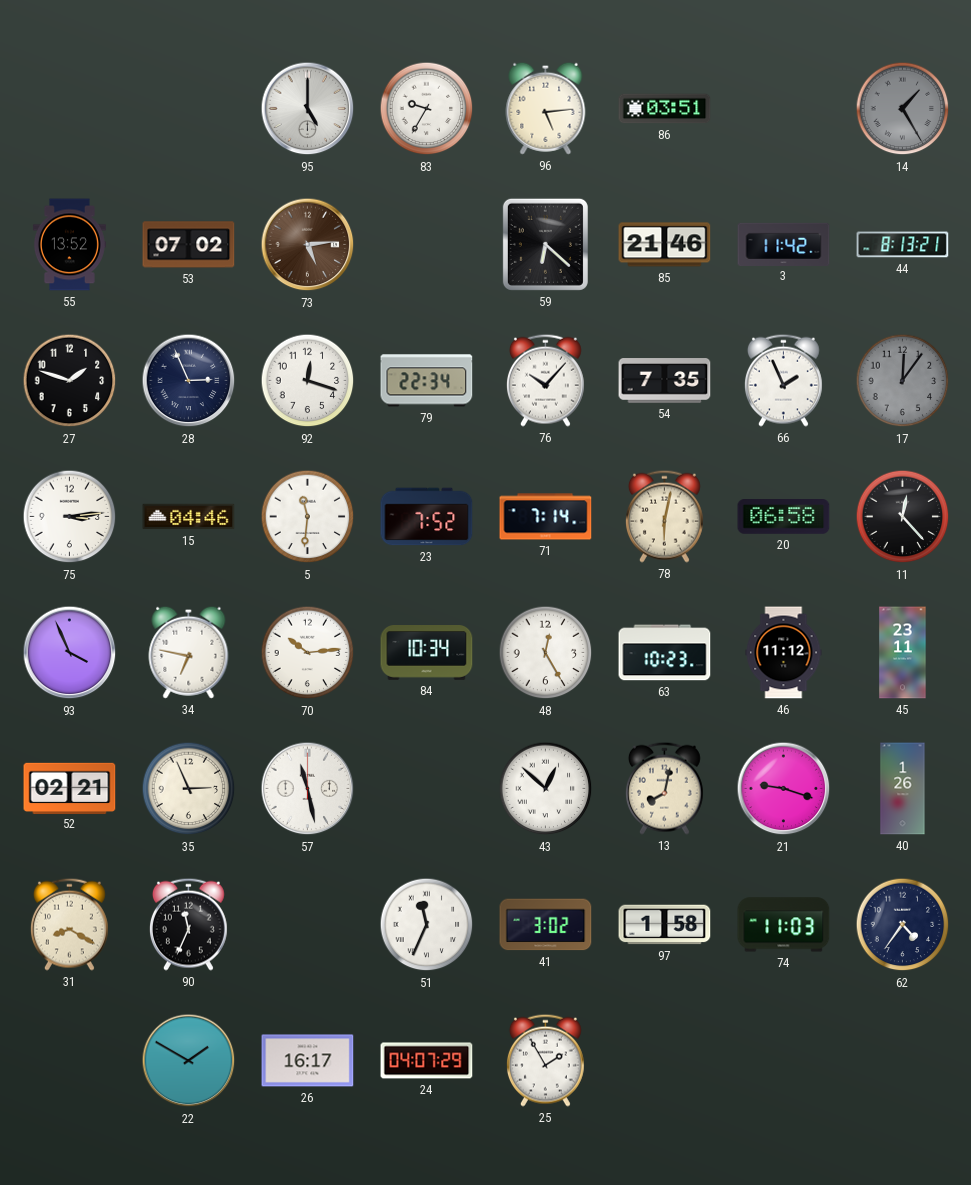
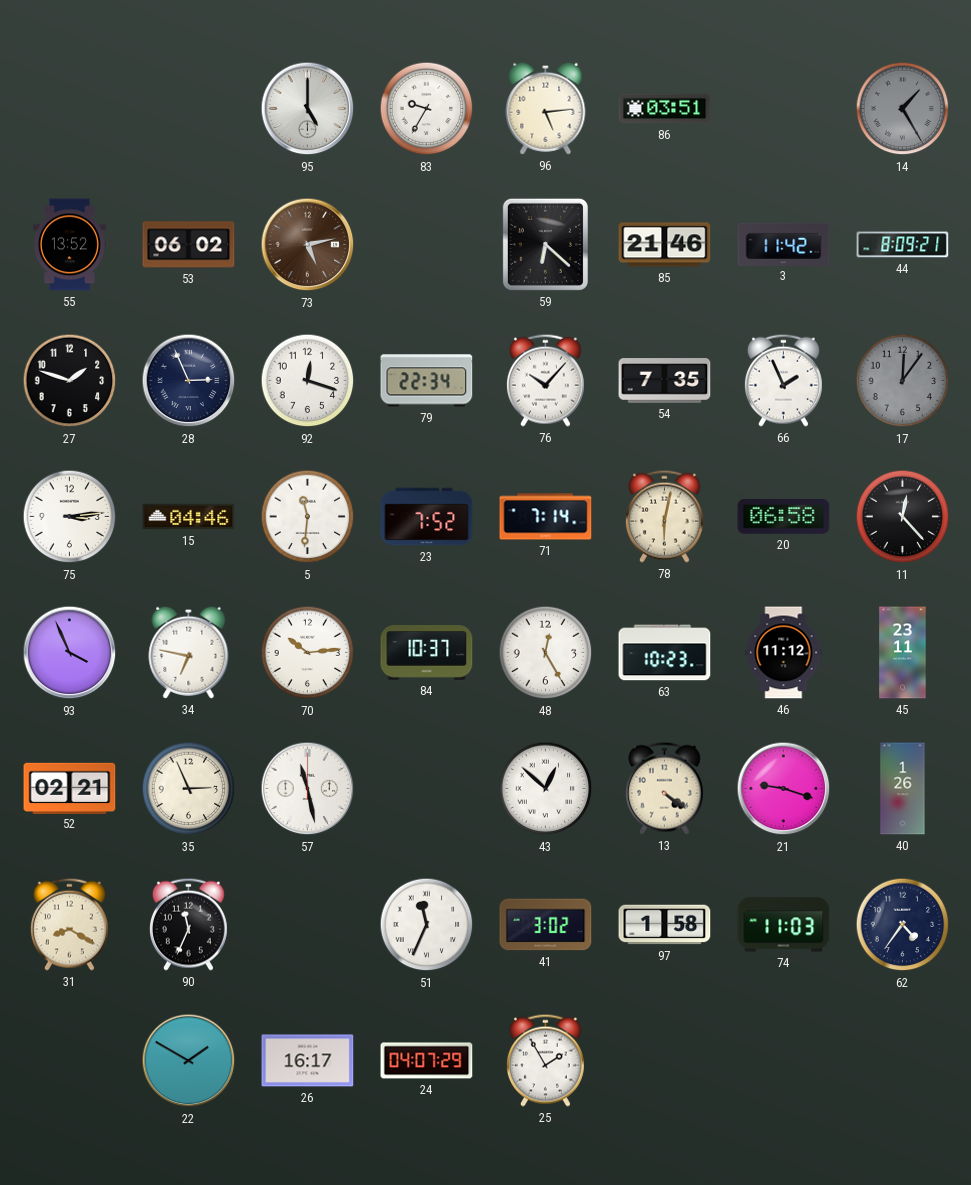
53: 07:02 -> 06:02
73: 5:14 -> 5:13
44: 8:13 -> 8:09
84: 10:34 -> 10:37
13: 8:02 -> 4:21
